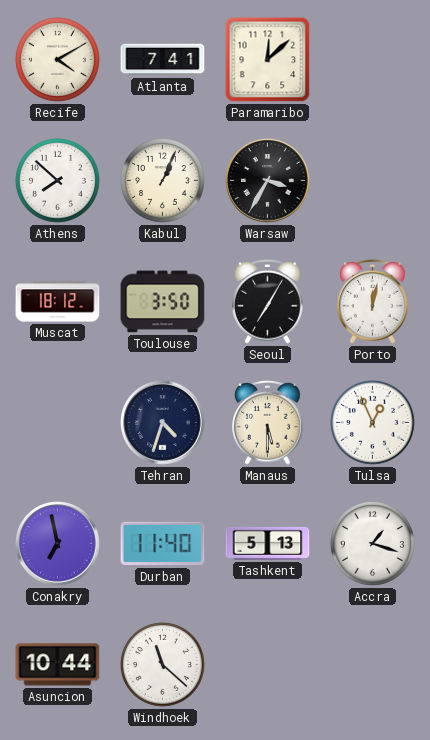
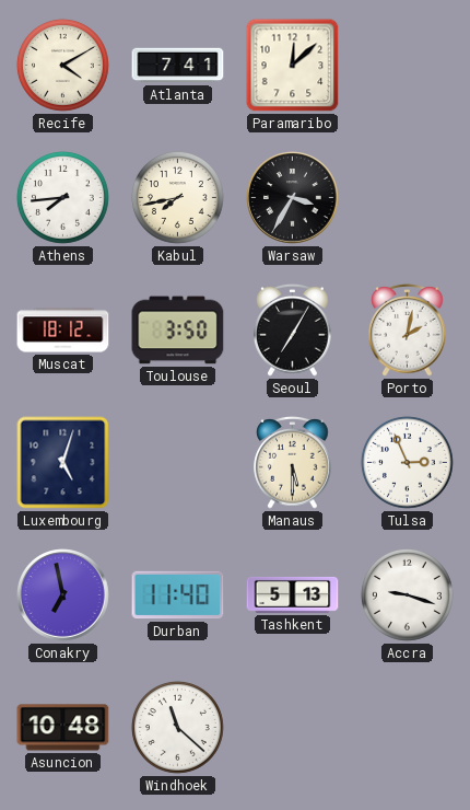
Athens: 7:52 -> 7:44
Kabul: 1:04 -> 7:43
Porto: 12:02 -> 2:02
Luxembourg: none -> 5:03
Tehran: 4:33 -> none
Tulsa: 12:56 -> 2:56
Accra: 1:18 -> 9:18
Asuncion: 10:44 -> 10:48
